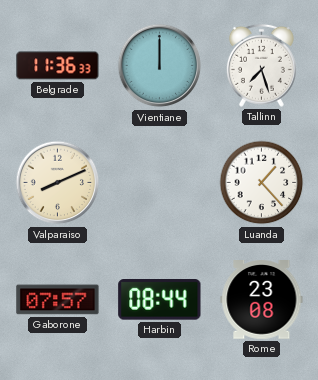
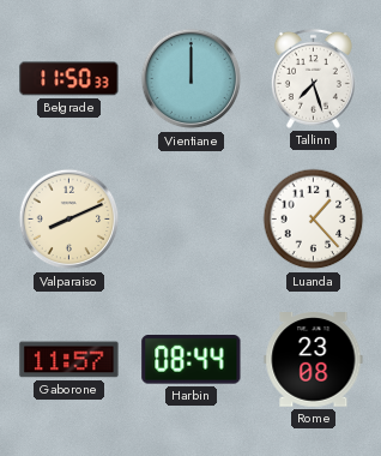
Belgrade: 11:36 -> 11:50
Gaborone: 07:57 -> 11:57
